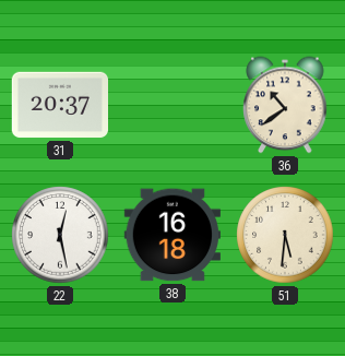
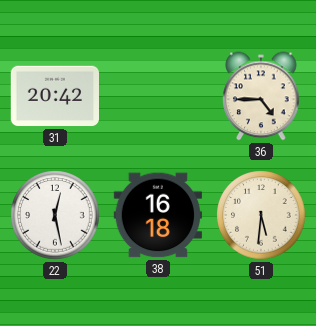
31: 20:37 -> 20:42
36: 10:39 -> 4:45
